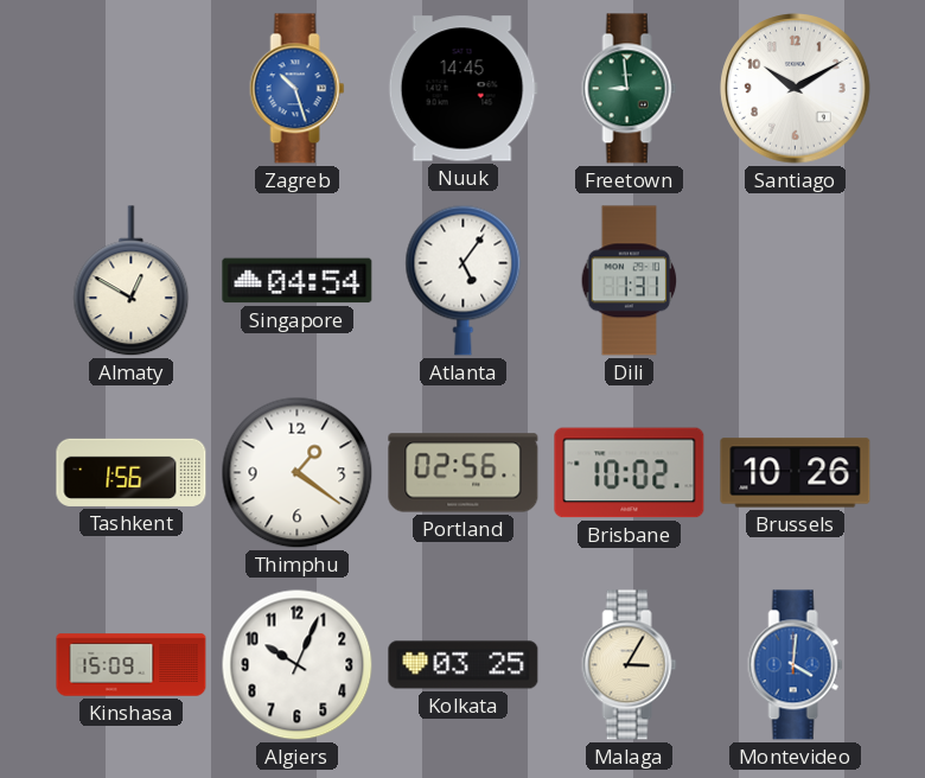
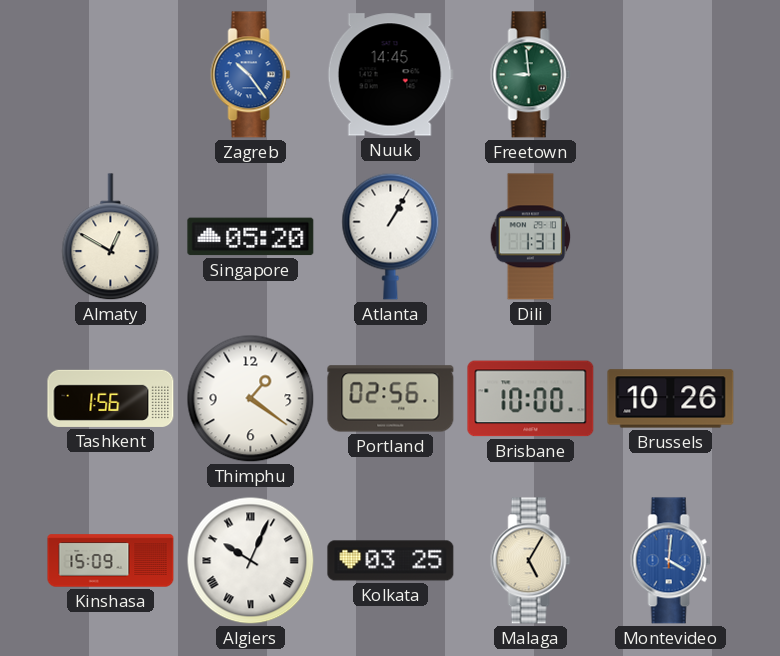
Zagreb: 10:27 -> 10:24
Santiago: 10:10 -> none
Singapore: 04:54 -> 05:20
Atlanta: 5:06 -> 1:05
Brisbane: 10:02 -> 10:00
Algiers numerals: Arabic -> Roman
Malaga: 3:05 -> 5:05
